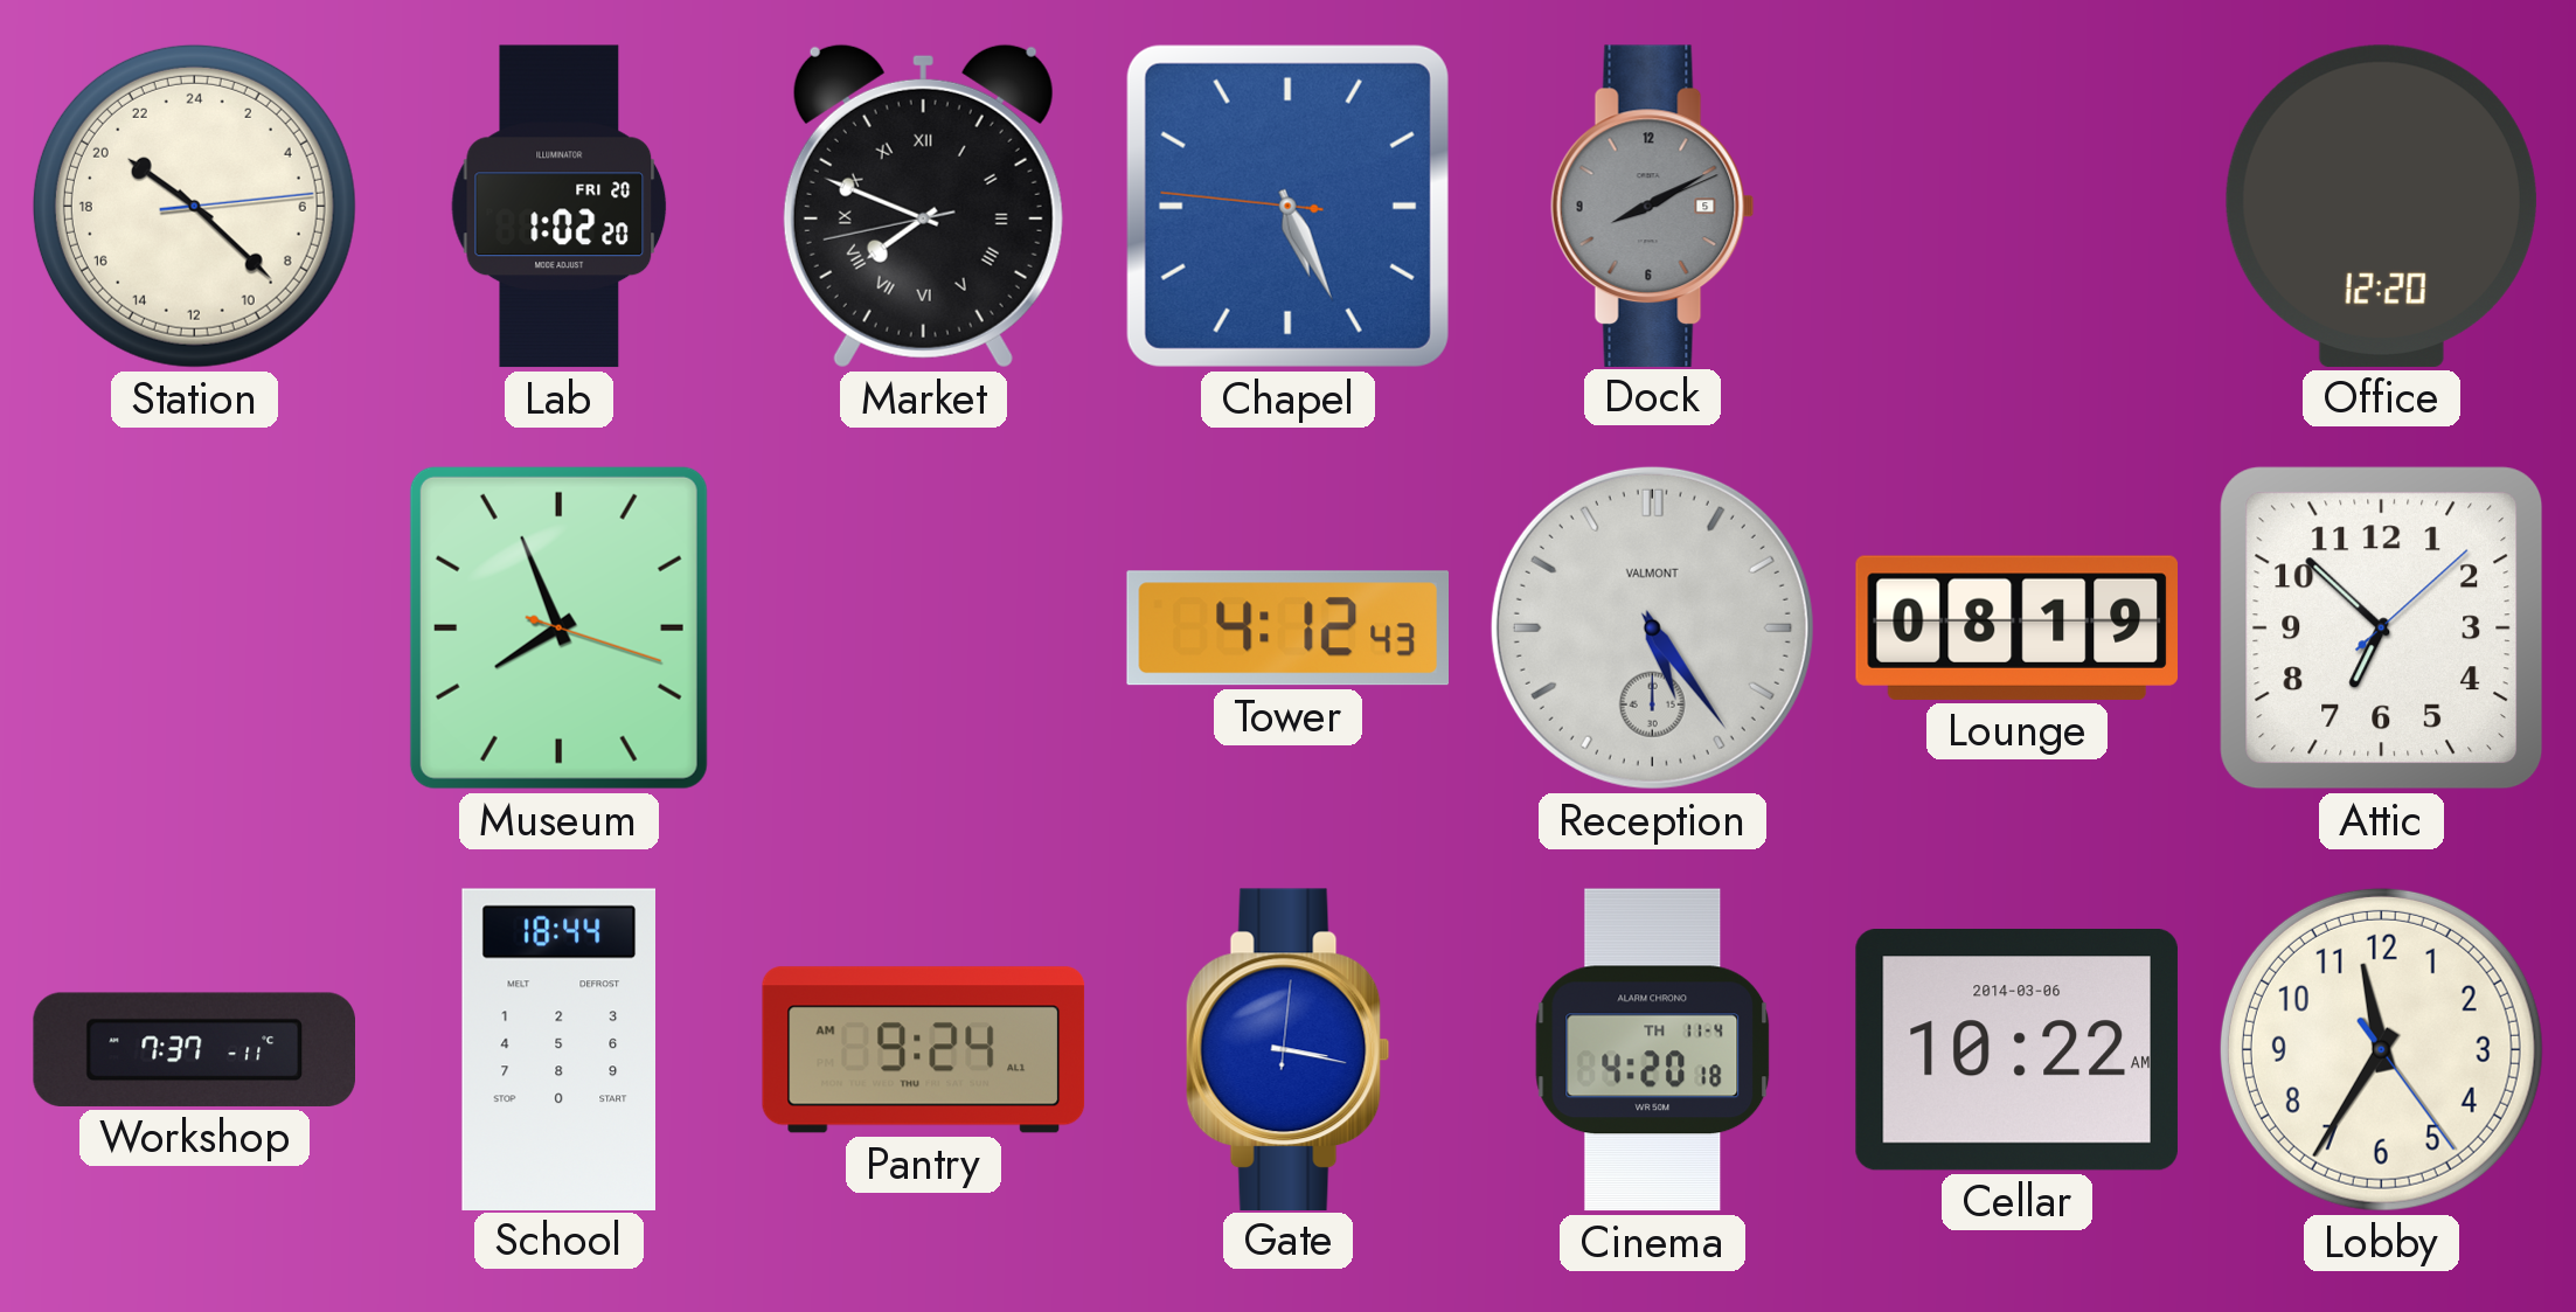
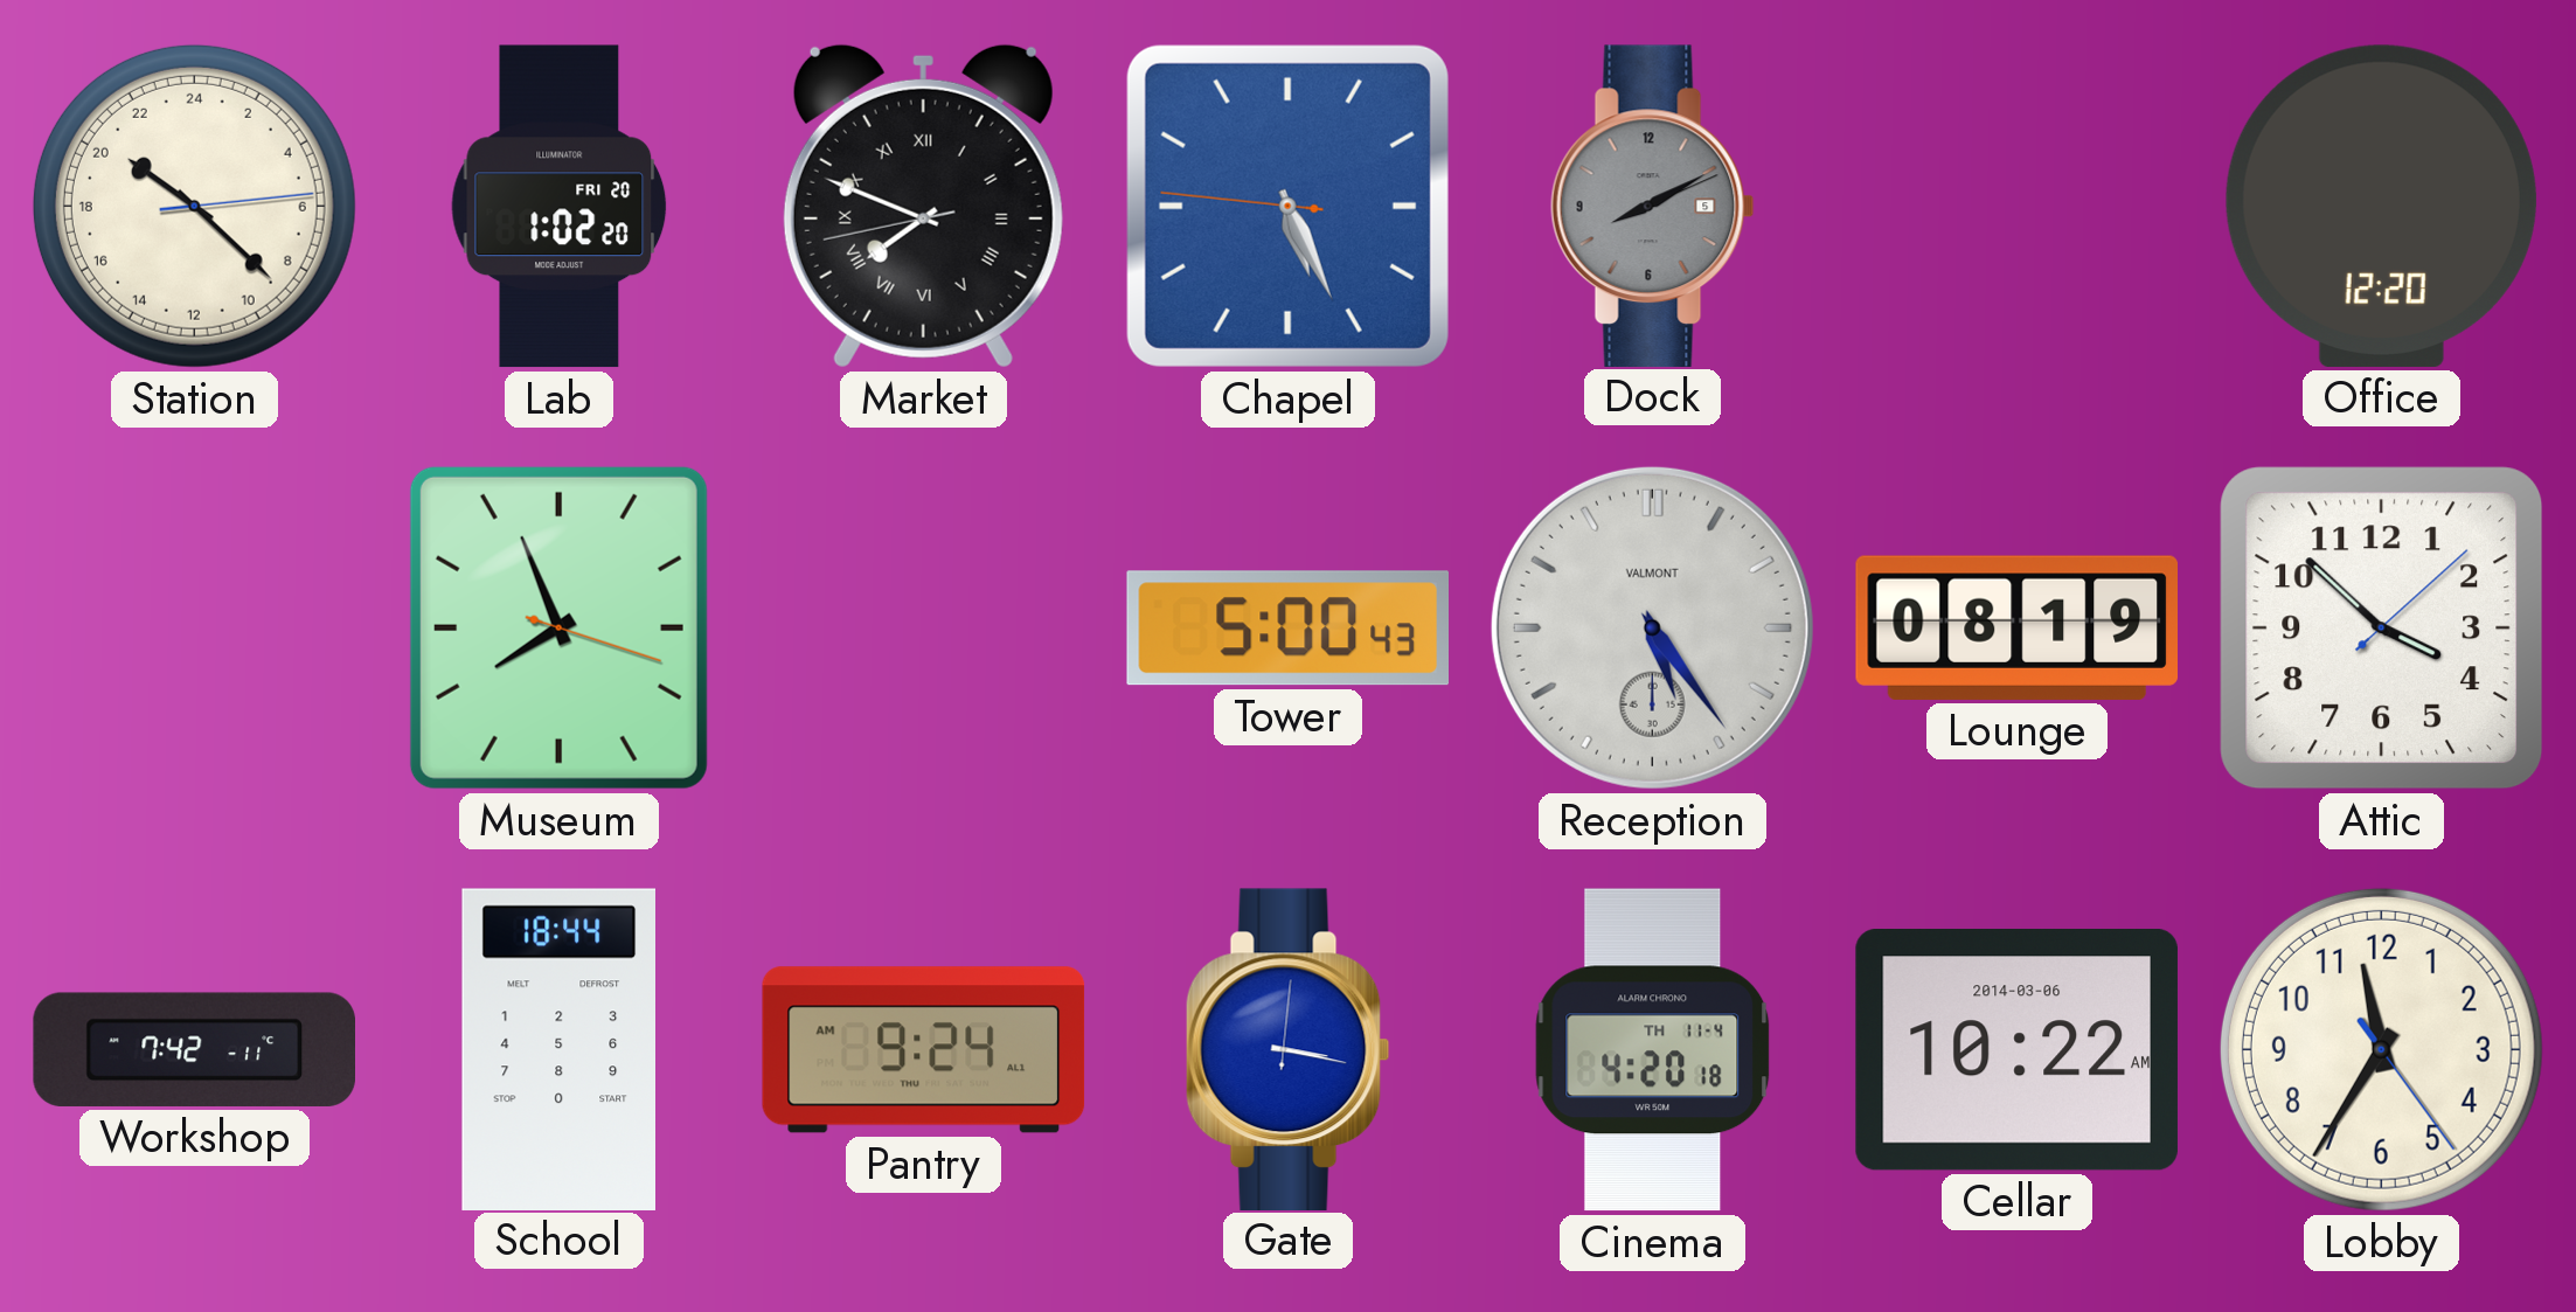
Tower: 4:12 -> 5:00
Attic: 6:52 -> 3:52
Workshop: 7:37 -> 7:42
